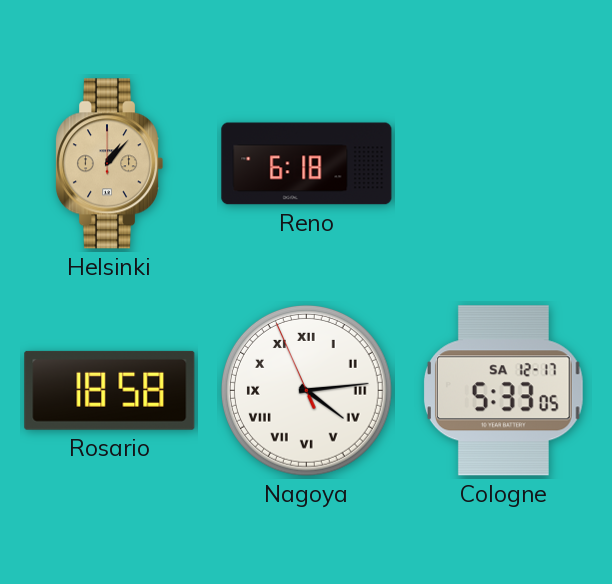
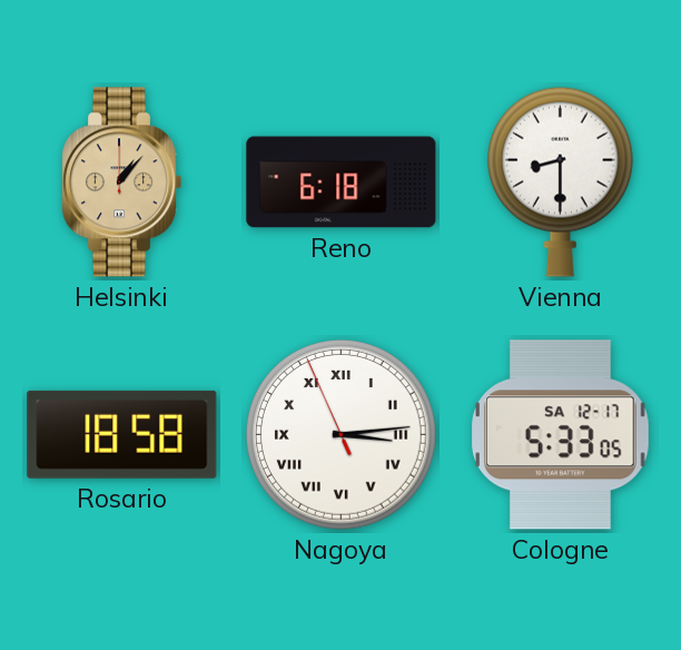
Vienna: none -> 8:30
Nagoya: 4:13 -> 3:13
